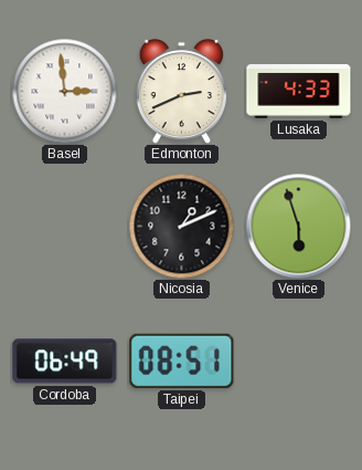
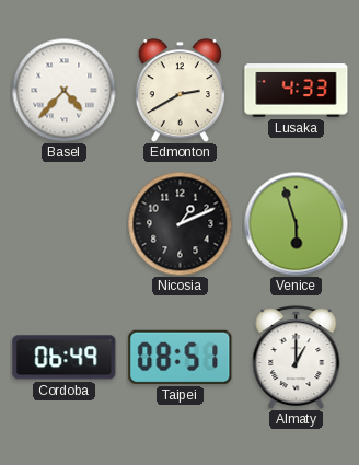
Basel: 2:59 -> 4:37
Edmonton: 2:41 -> 2:40
Almaty: none -> 1:00
